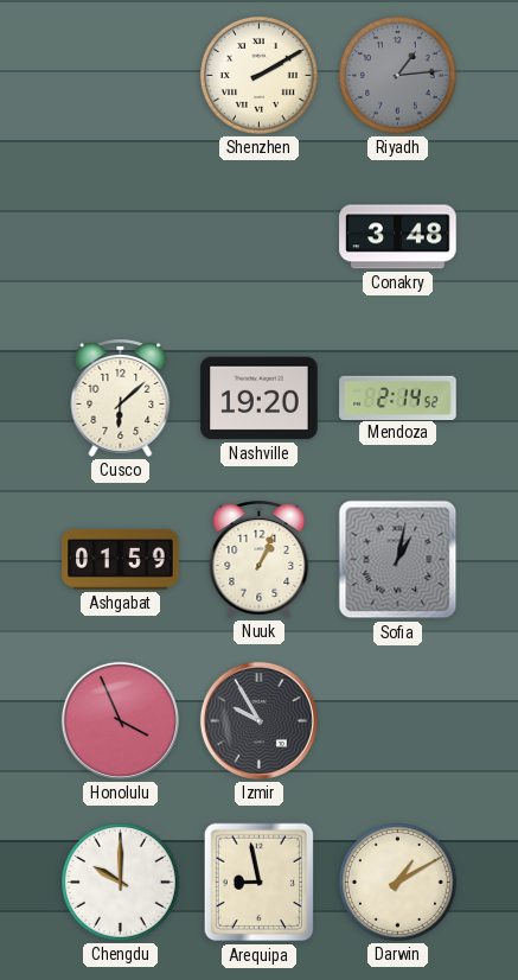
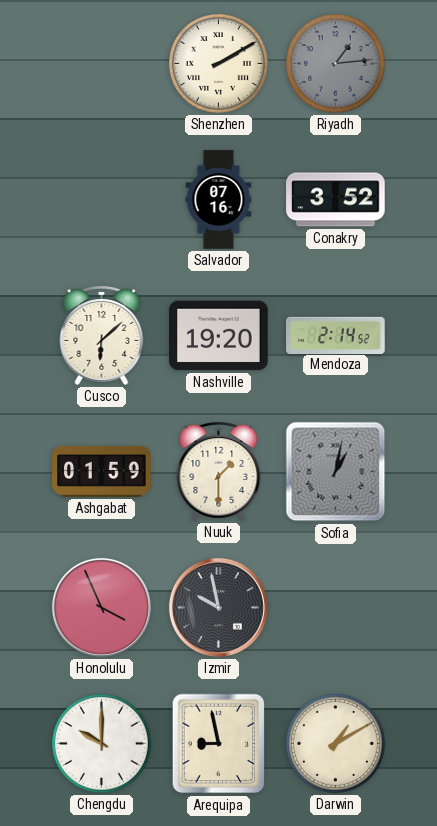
Salvador: none -> 07:16
Conakry: 3:48 -> 3:52
Nuuk: 1:04 -> 1:30
Izmir: 9:55 -> 9:58
